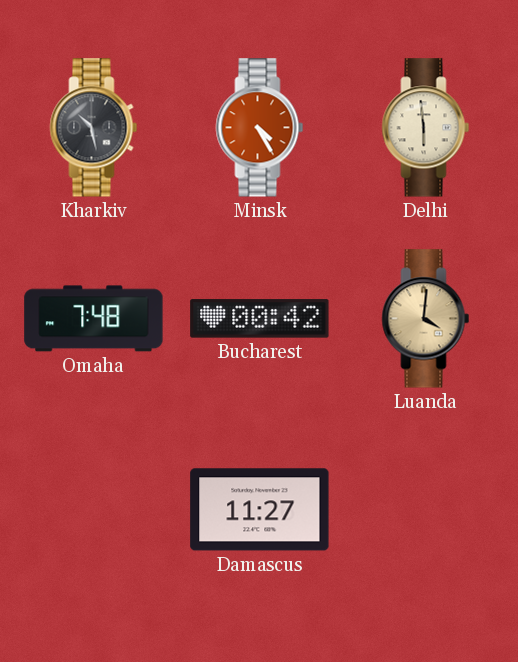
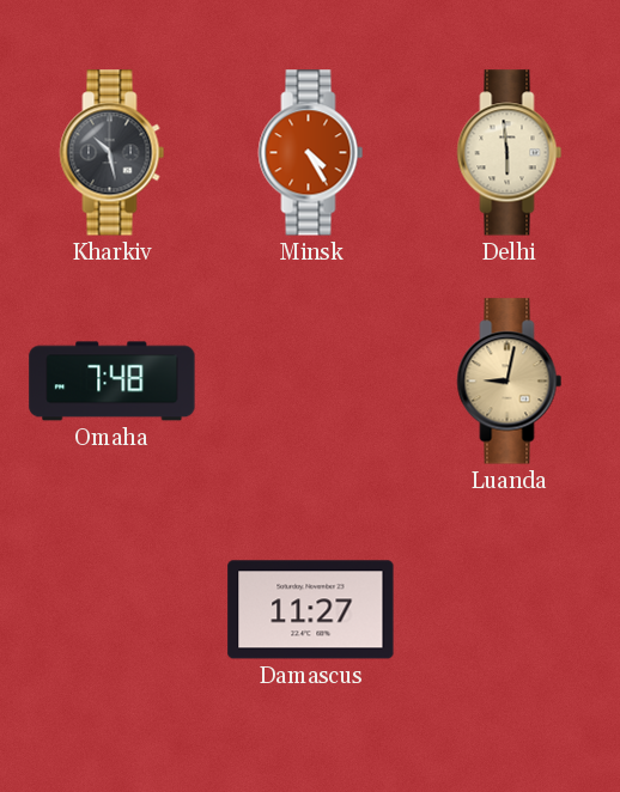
Bucharest: 00:42 -> none
Luanda: 4:01 -> 9:02
